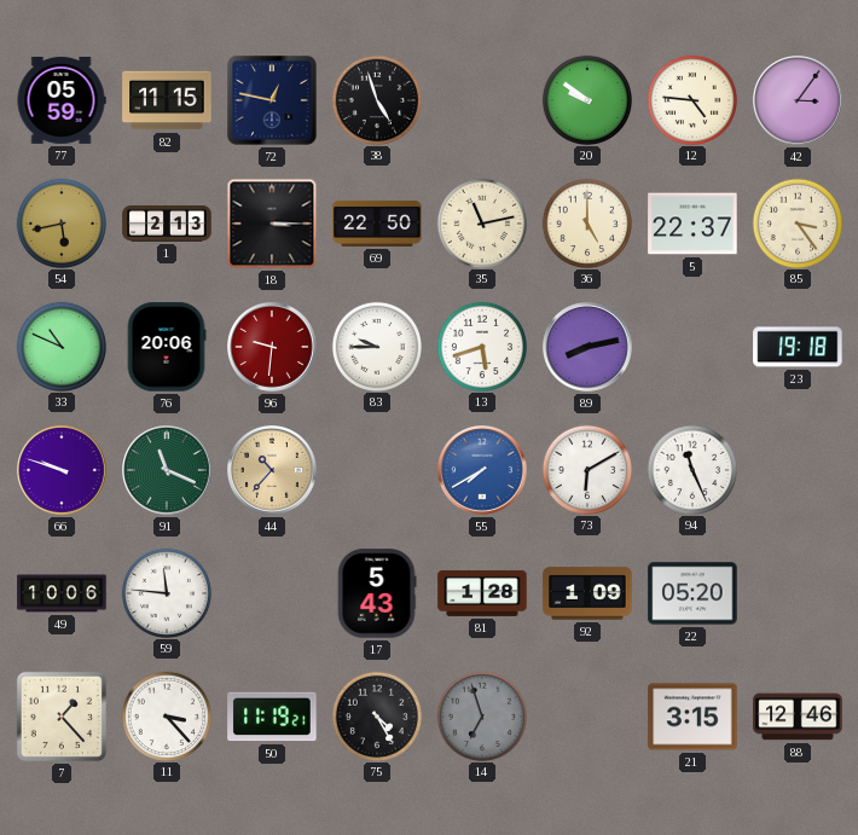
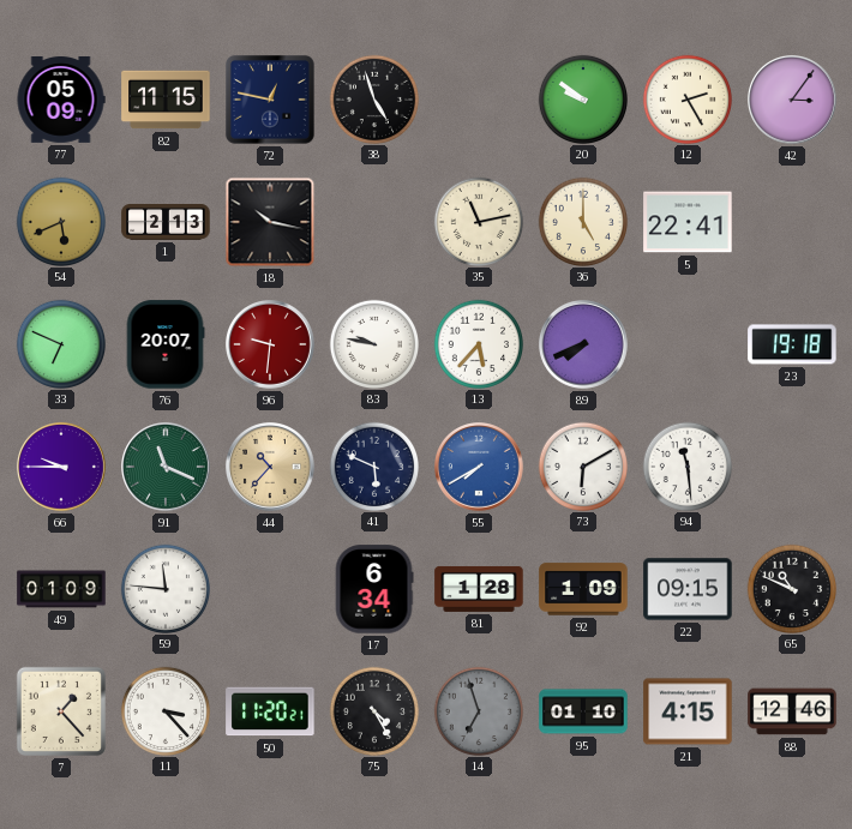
77: 05:59 -> 05:09
12: 4:46 -> 2:25
54: 5:43 -> 5:41
18: 3:15 -> 10:17
69: 22:50 -> none
5: 22:37 -> 22:41
85: 3:24 -> none
33: 10:49 -> 6:49
76: 20:06 -> 20:07
83: 9:45 -> 9:47
13: 5:42 -> 5:37
89: 8:13 -> 7:41
66: 9:48 -> 9:45
41: none -> 5:49
94: 11:26 -> 11:29
49: 10:06 -> 01:09
17: 5:43 -> 6:34
22: 05:20 -> 09:15
65: none -> 10:49
50: 11:19 -> 11:20
95: none -> 01:10
21: 3:15 -> 4:15
